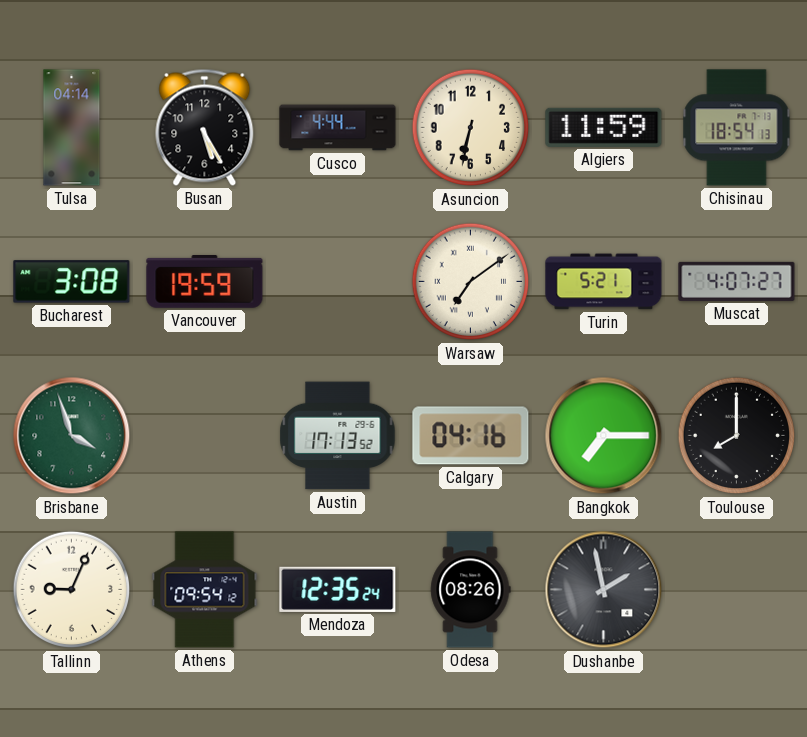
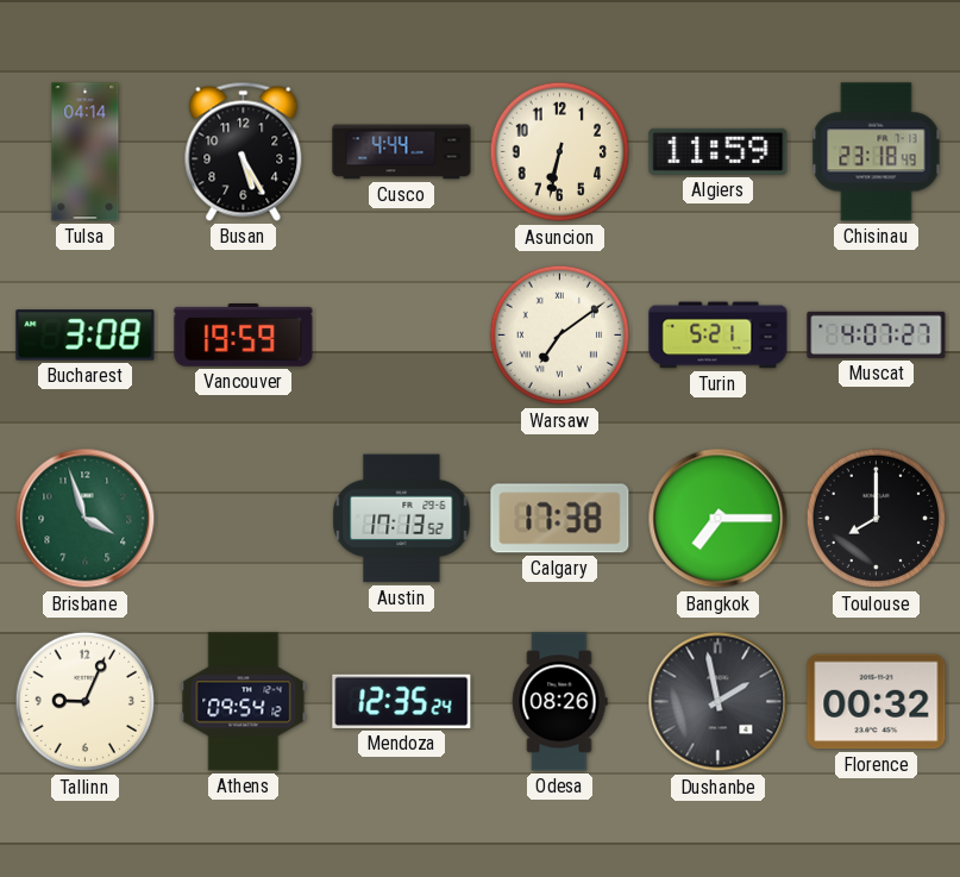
Chisinau: 18:54 -> 23:18
Calgary: 04:16 -> 17:38
Florence: none -> 00:32
